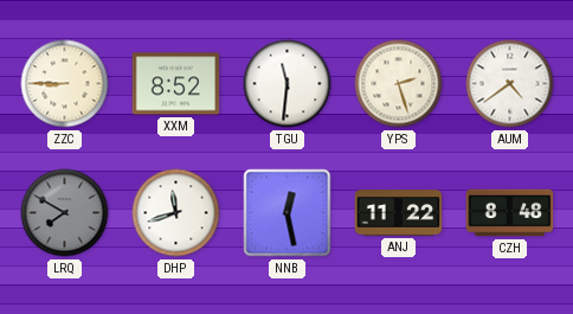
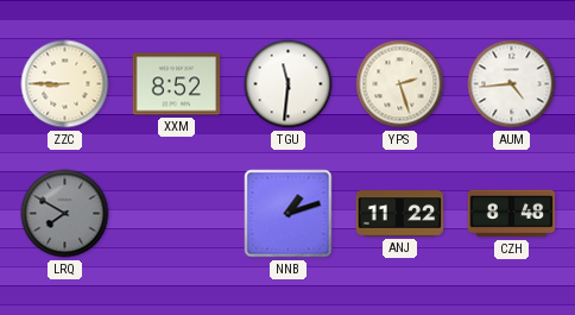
AUM: 4:39 -> 4:44
DHP: 11:42 -> none
NNB: 12:28 -> 1:12
